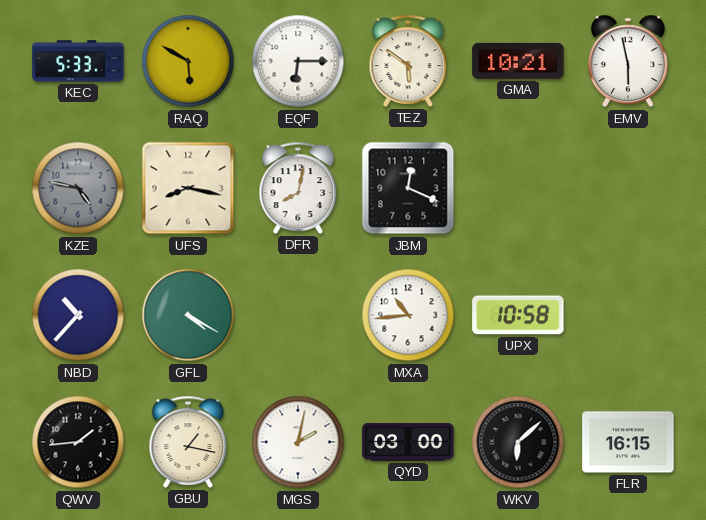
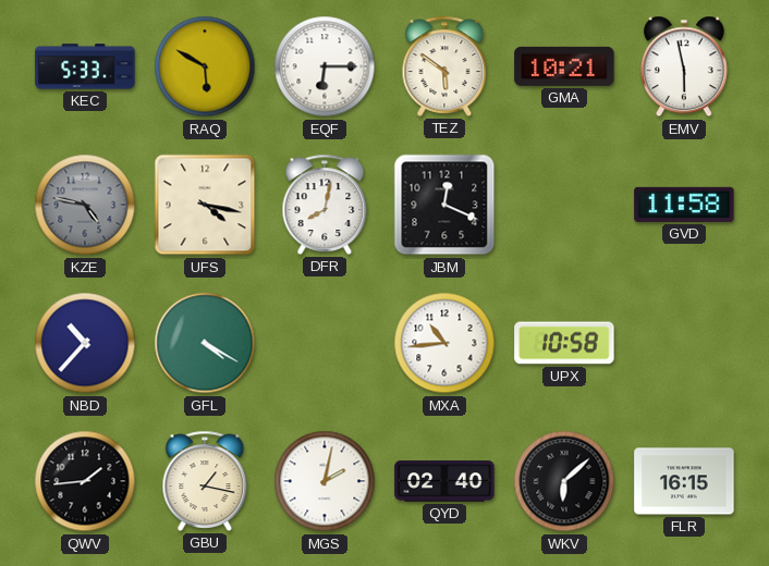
UFS: 8:17 -> 4:17
GVD: none -> 11:58
QYD: 03:00 -> 02:40
